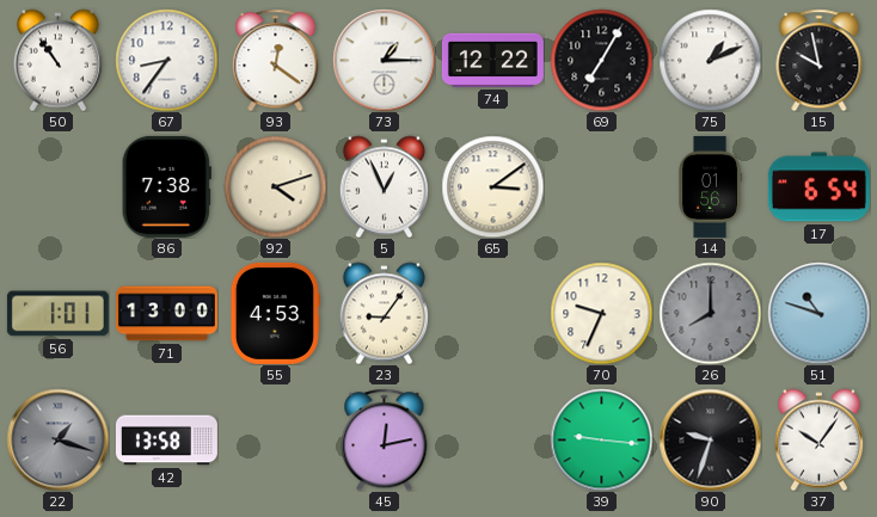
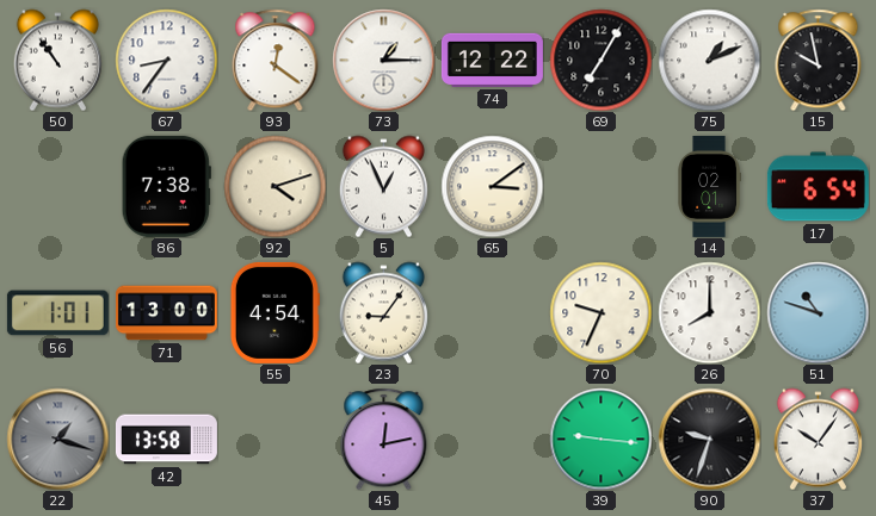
14: 01:56 -> 02:01
55: 4:53 -> 4:54
26 dial: grey -> white
